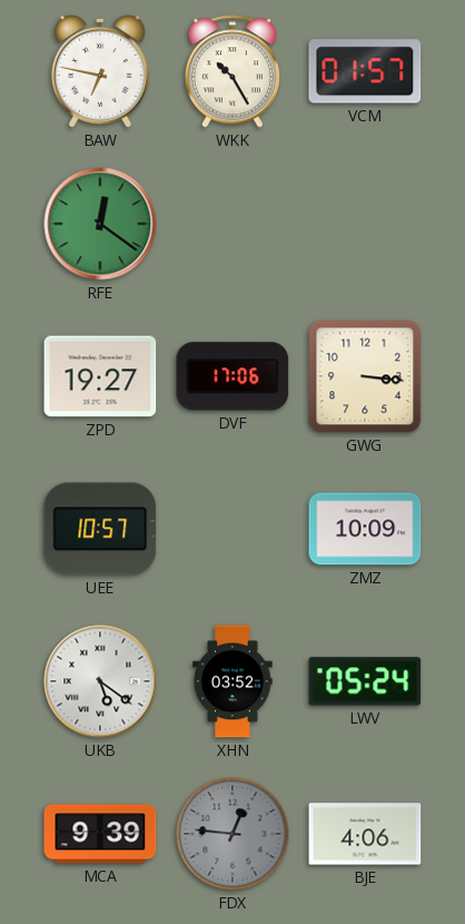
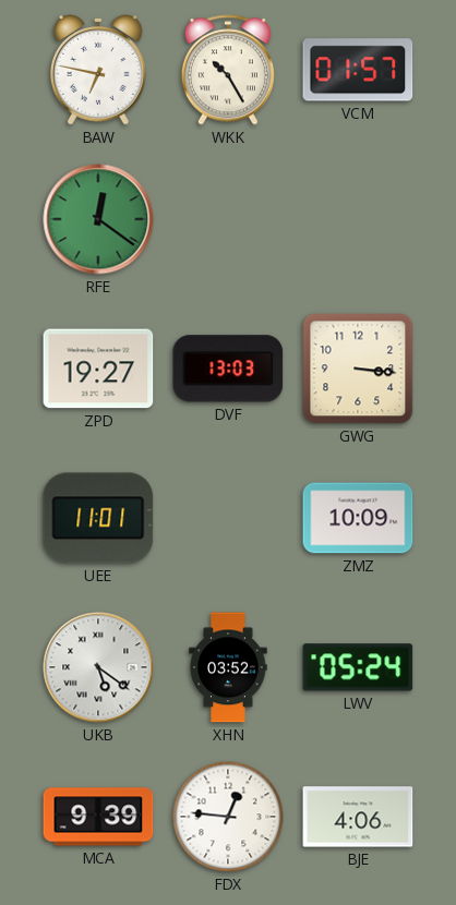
DVF: 17:06 -> 13:03
UEE: 10:57 -> 11:01
FDX dial: grey -> white
